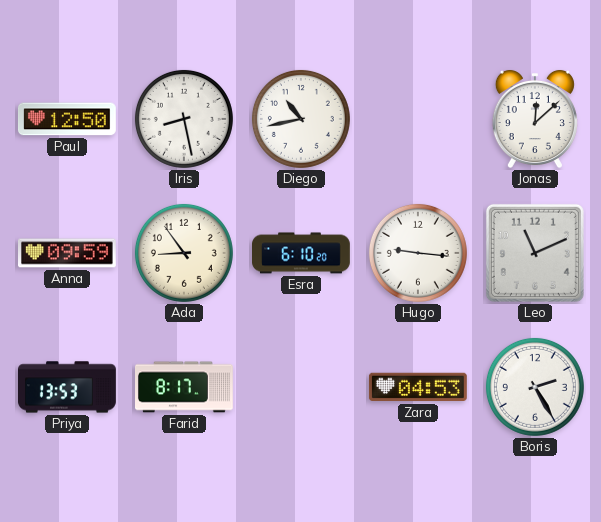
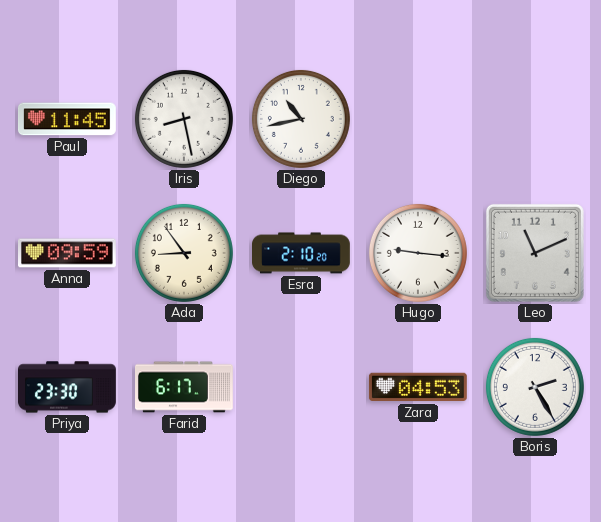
Paul: 12:50 -> 11:45
Jonas: 12:08 -> none
Esra: 6:10 -> 2:10
Priya: 13:53 -> 23:30
Farid: 8:17 -> 6:17
